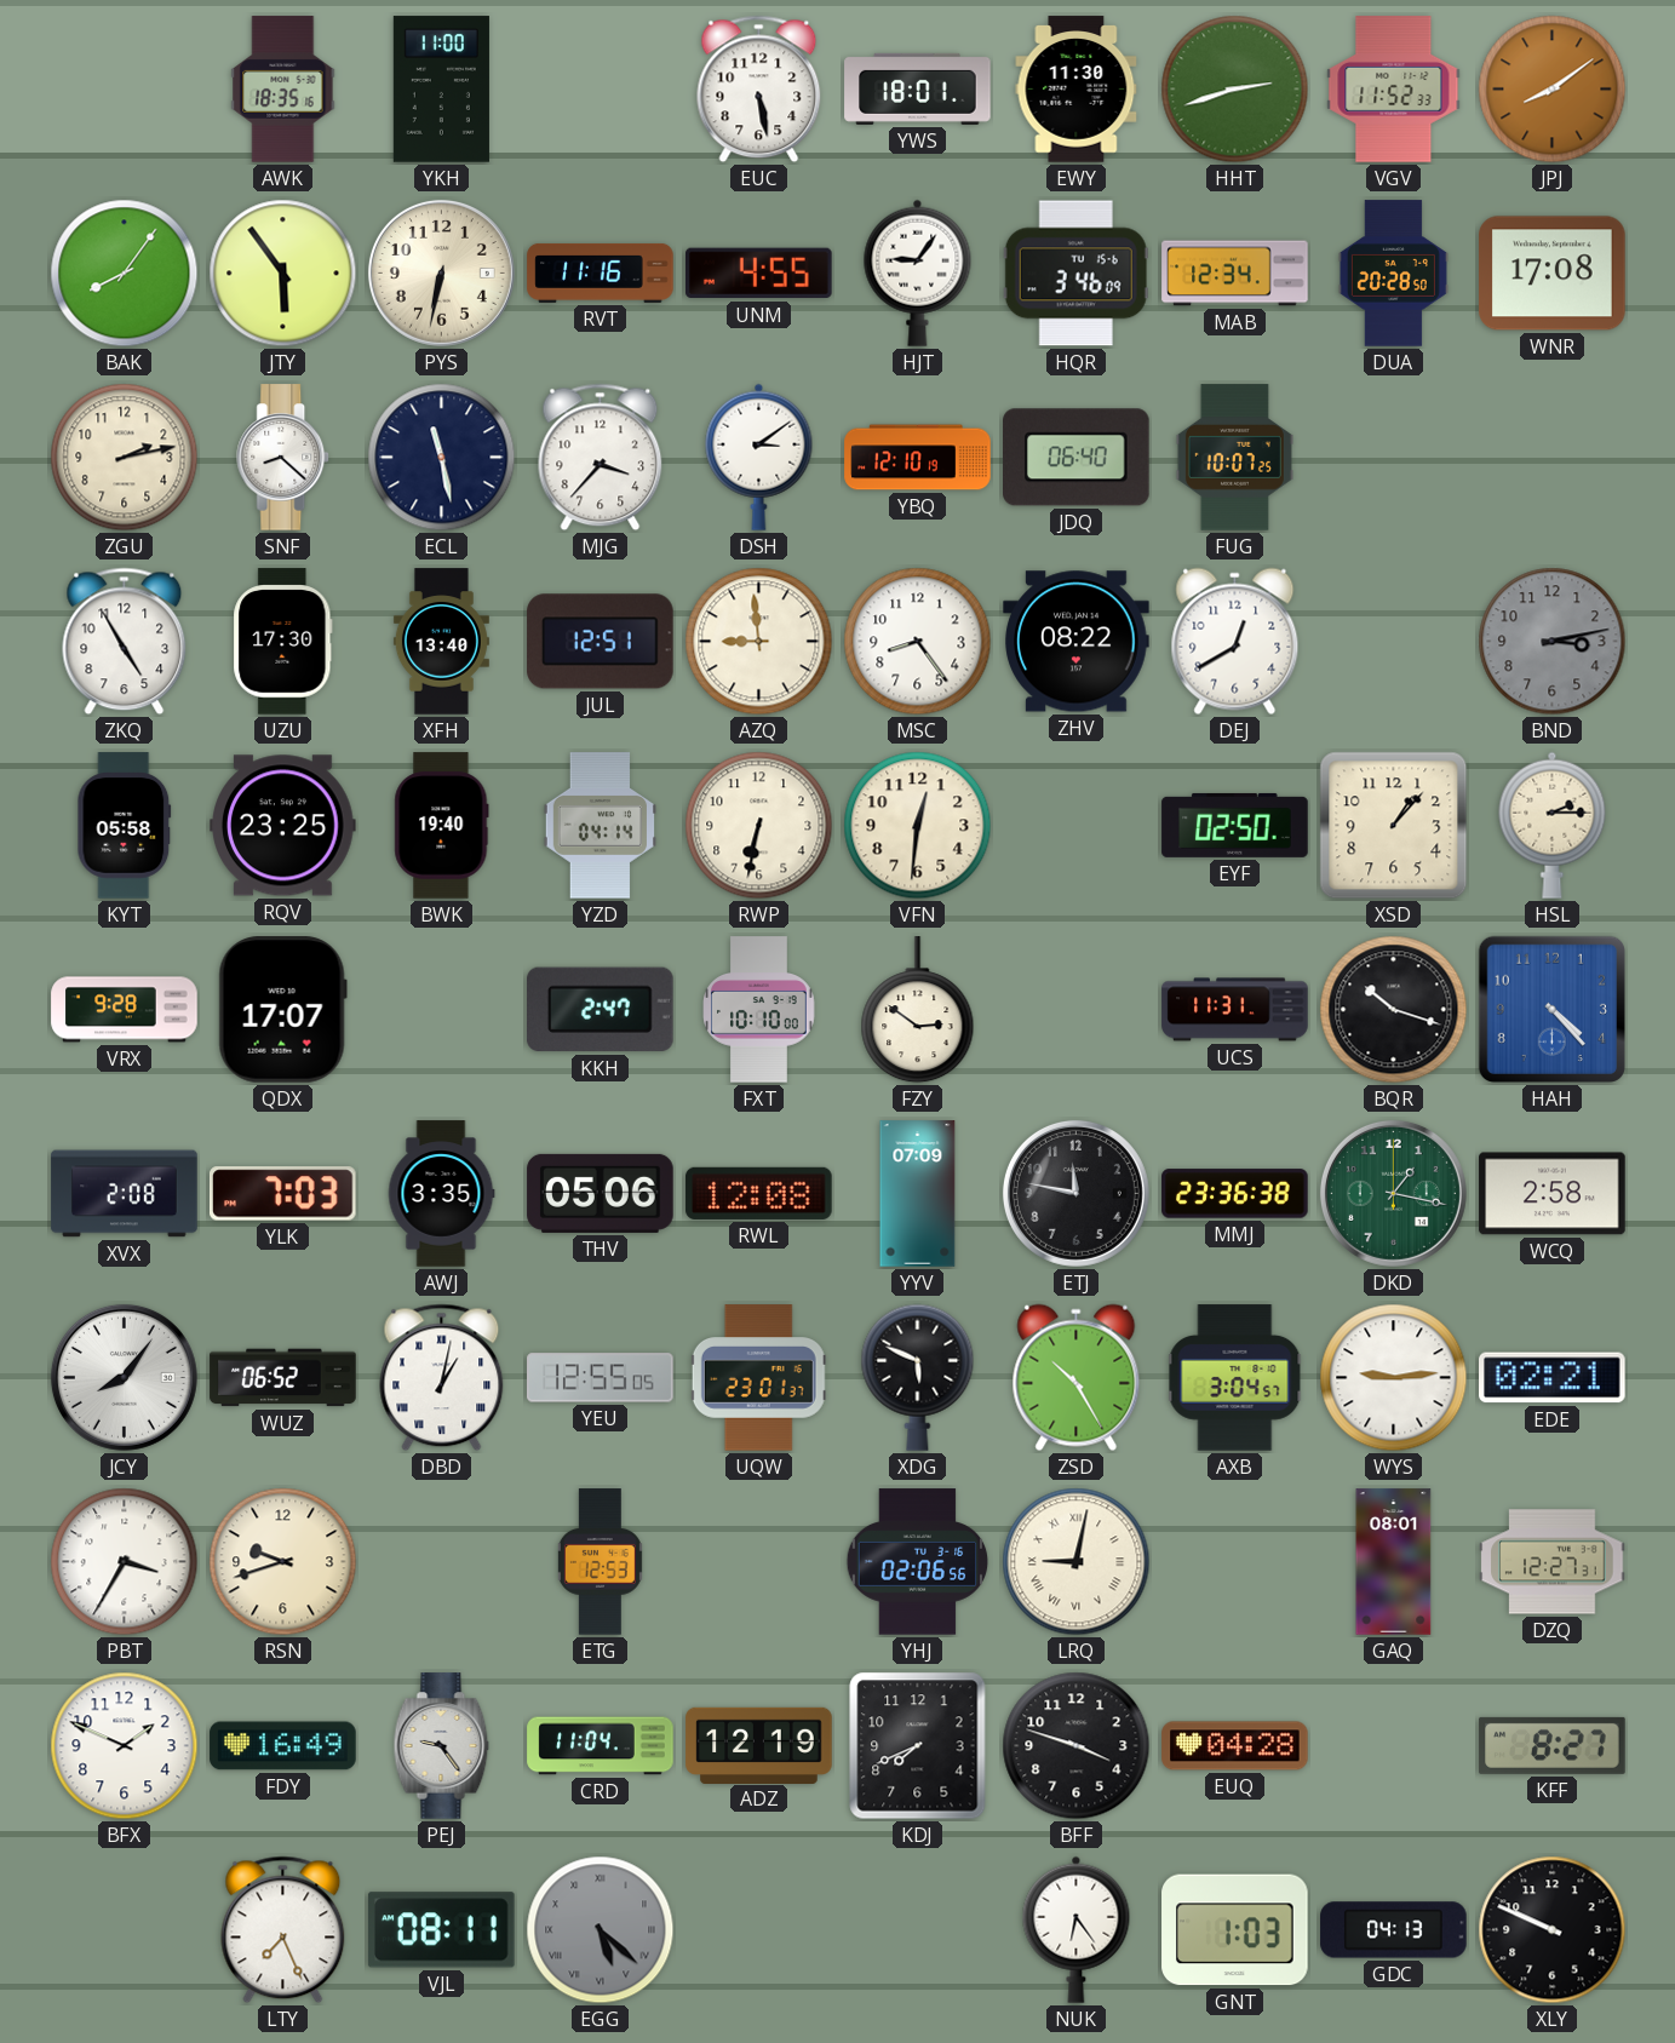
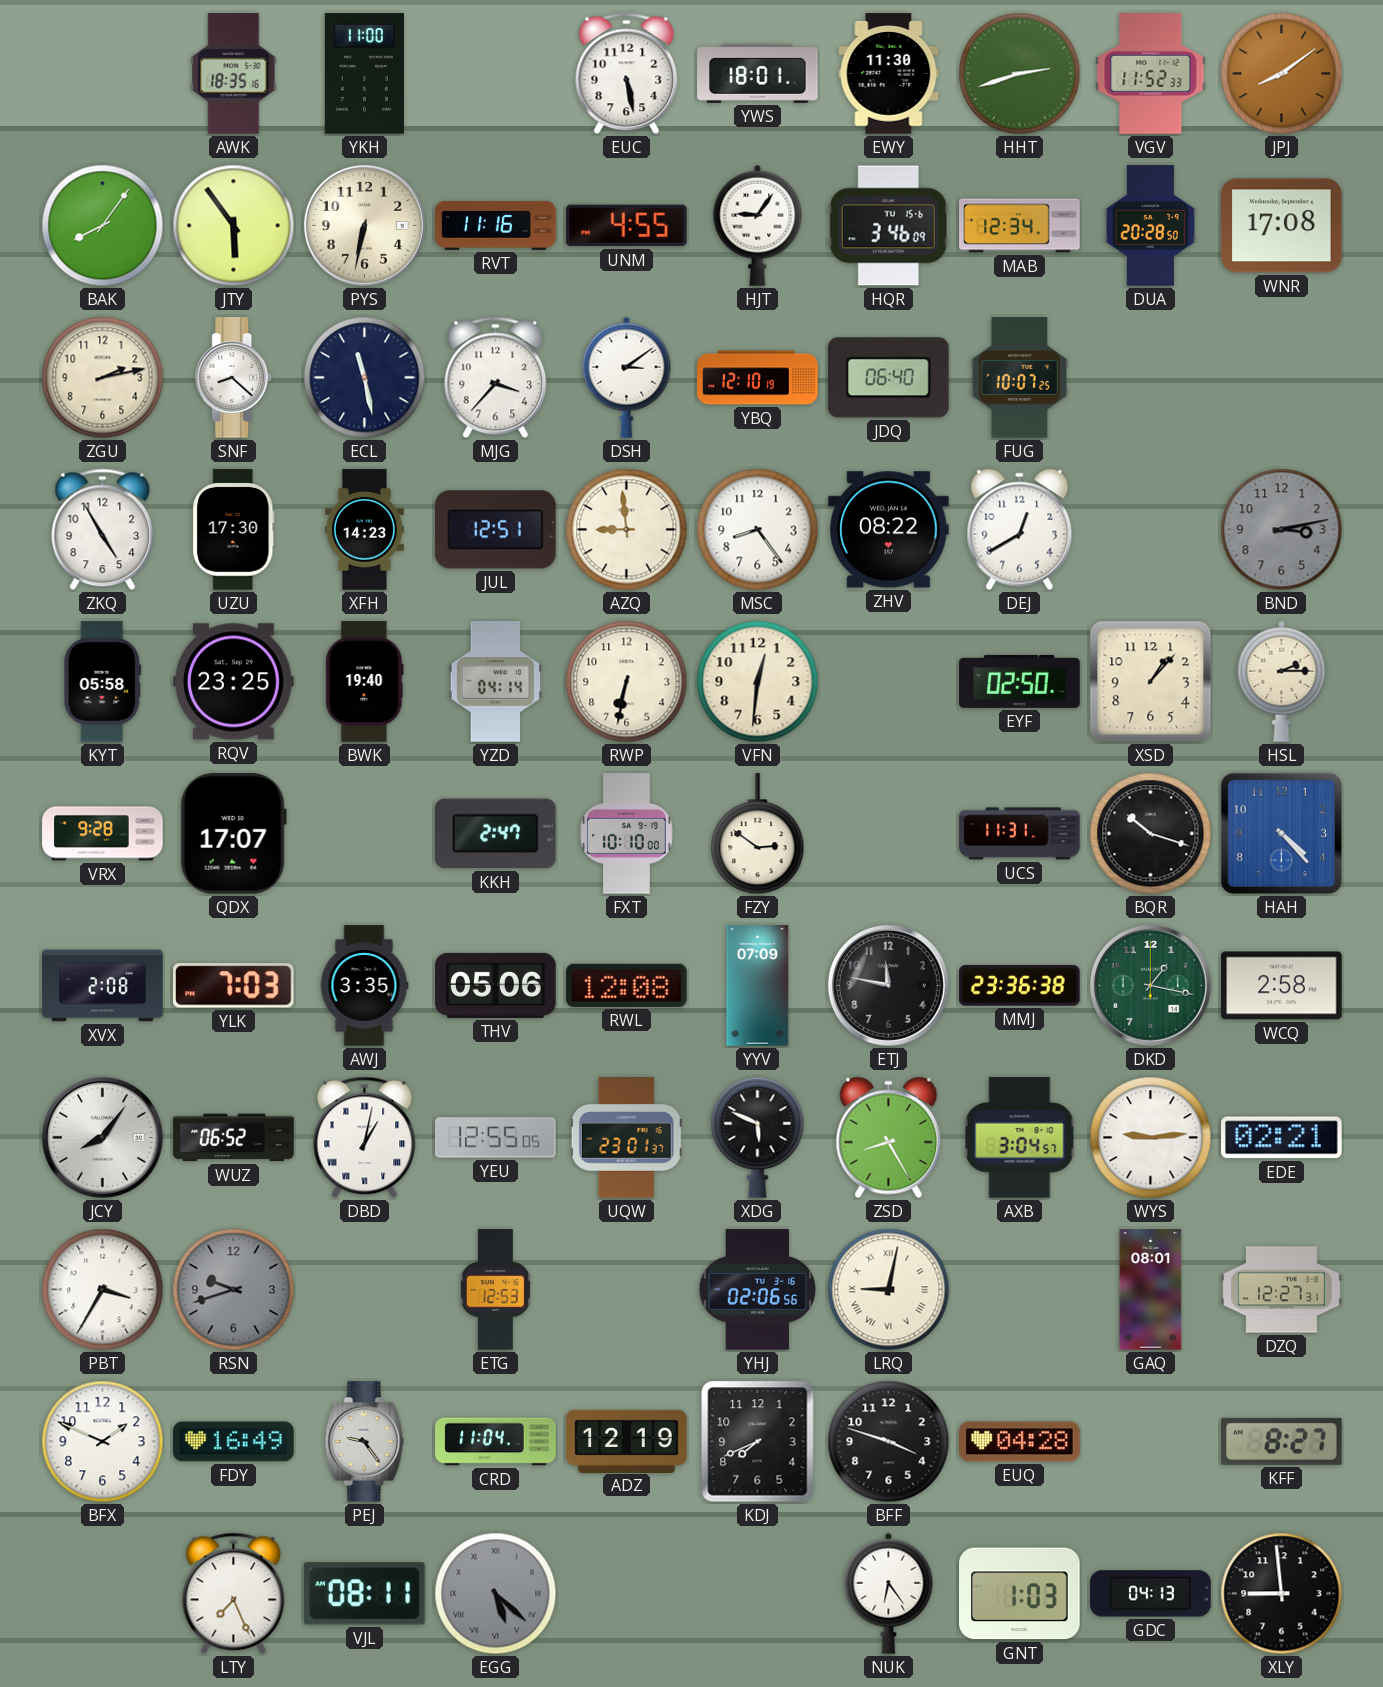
XFH: 13:40 -> 14:23
ZSD: 10:25 -> 8:25
RSN dial: cream -> grey
XLY: 9:49 -> 8:59
